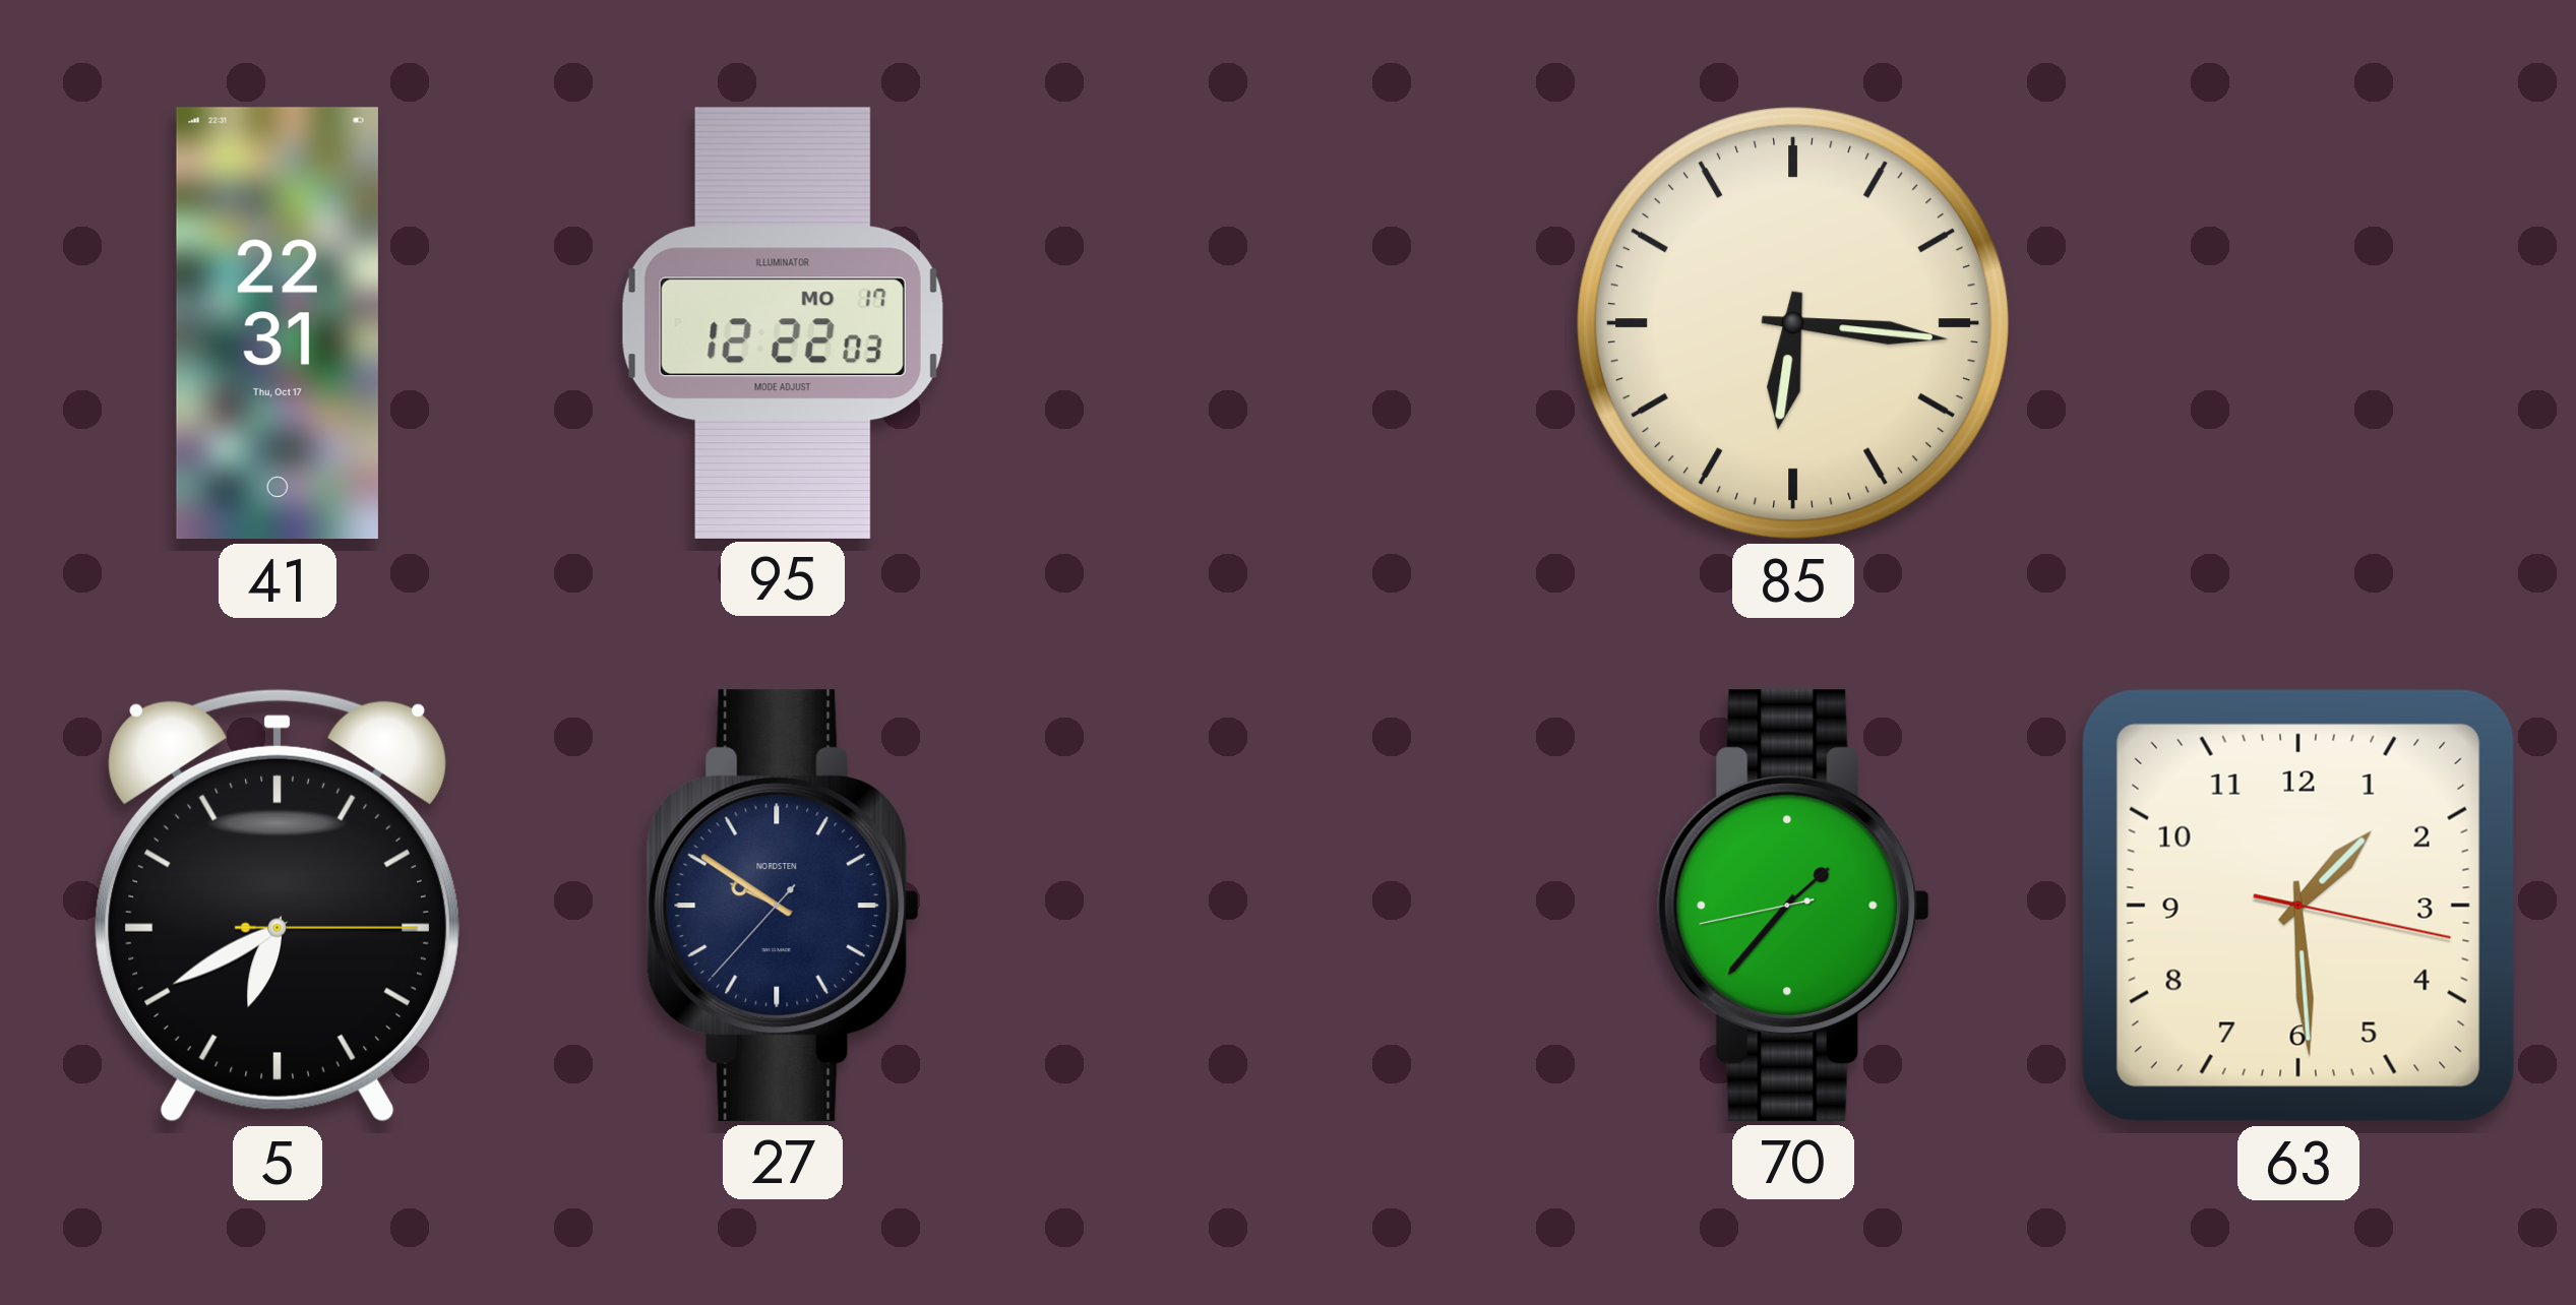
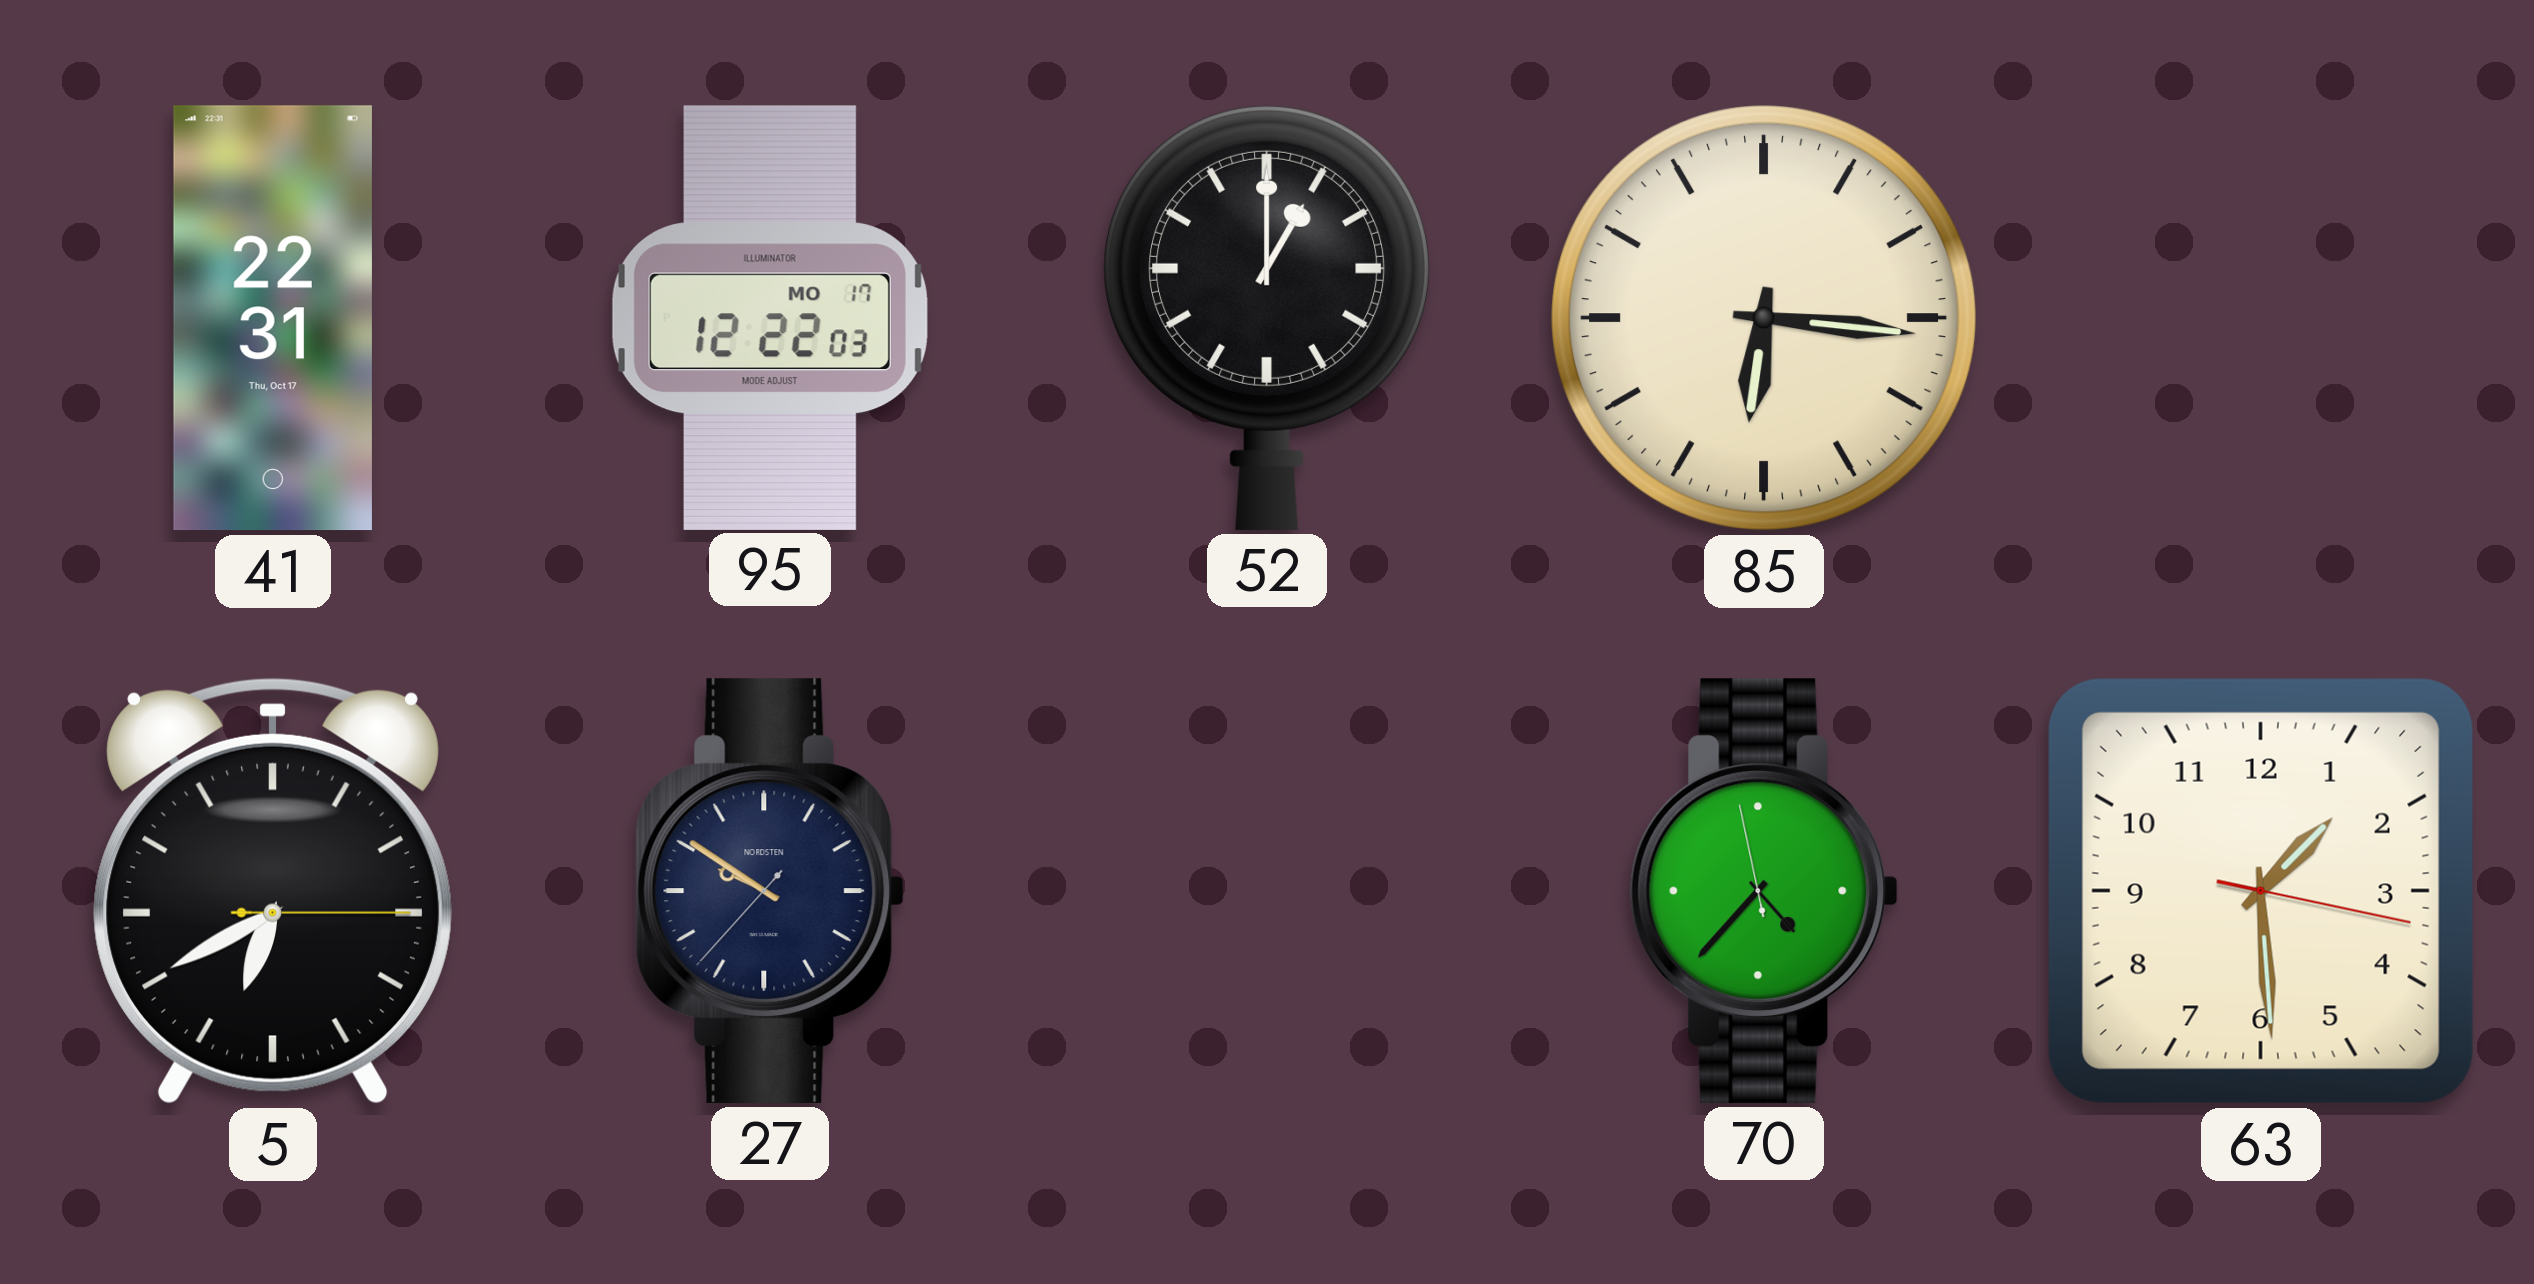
52: none -> 1:00
70: 1:36 -> 4:36
